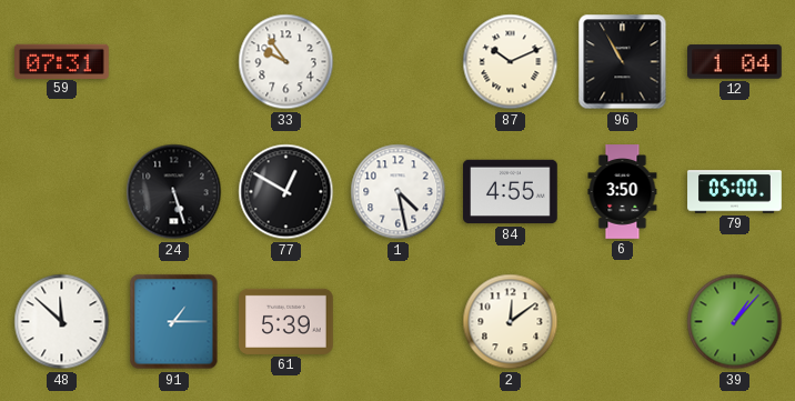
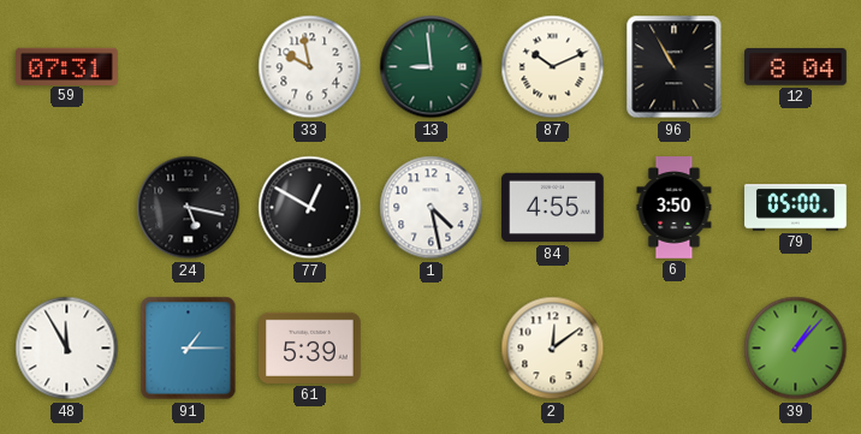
33: 9:54 -> 9:58
13: none -> 8:59
12: 1:04 -> 8:04
24: 5:27 -> 5:17
48: 11:52 -> 11:55
